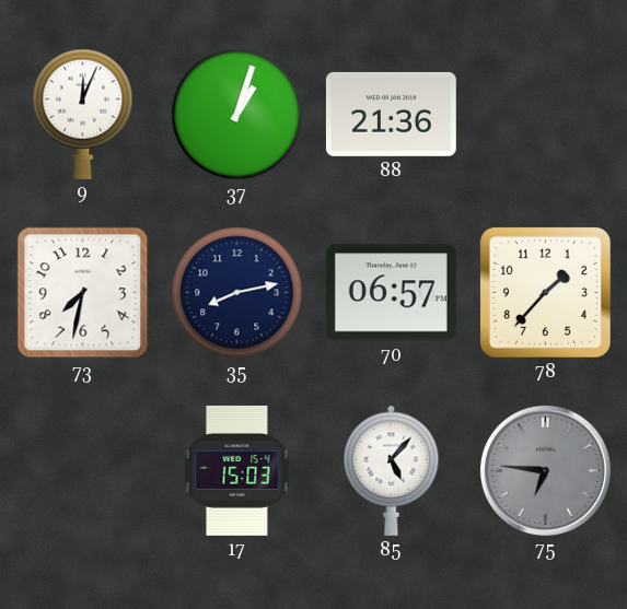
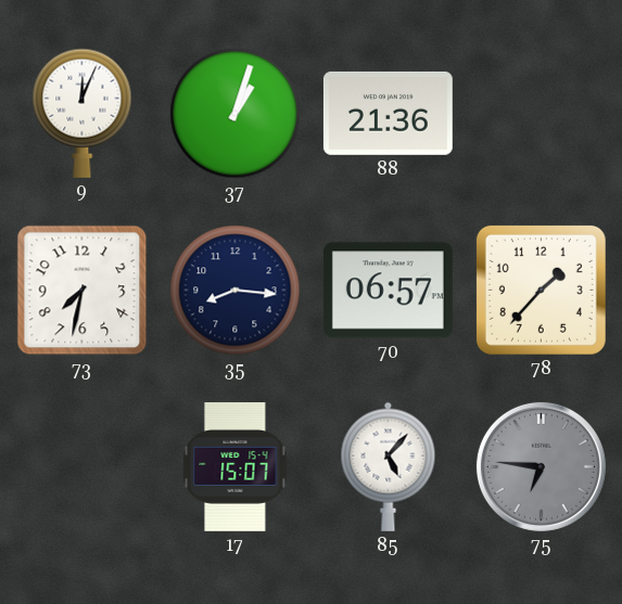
35: 8:13 -> 8:16
17: 15:03 -> 15:07
